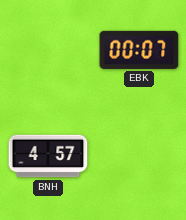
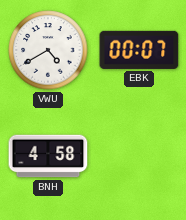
VWU: none -> 4:40
BNH: 4:57 -> 4:58
